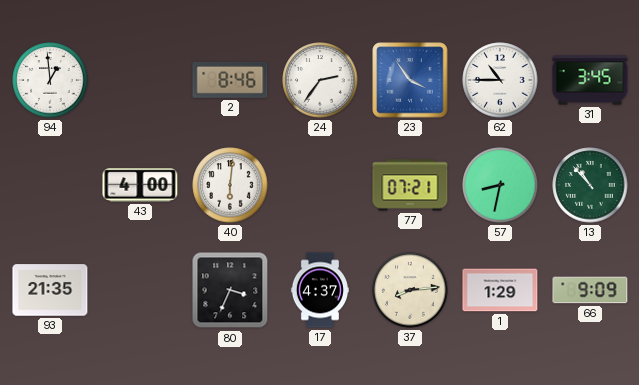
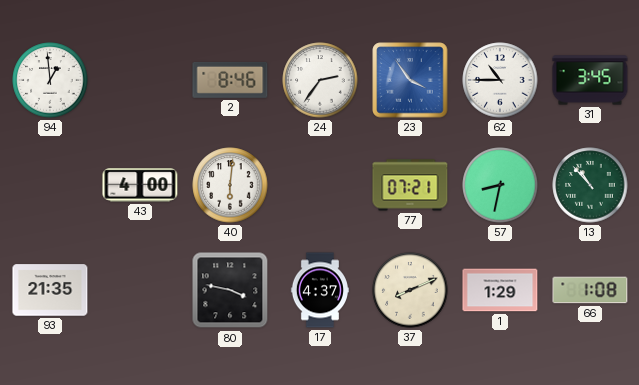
80: 3:34 -> 3:47
37: 8:14 -> 8:11
66: 9:09 -> 1:08
